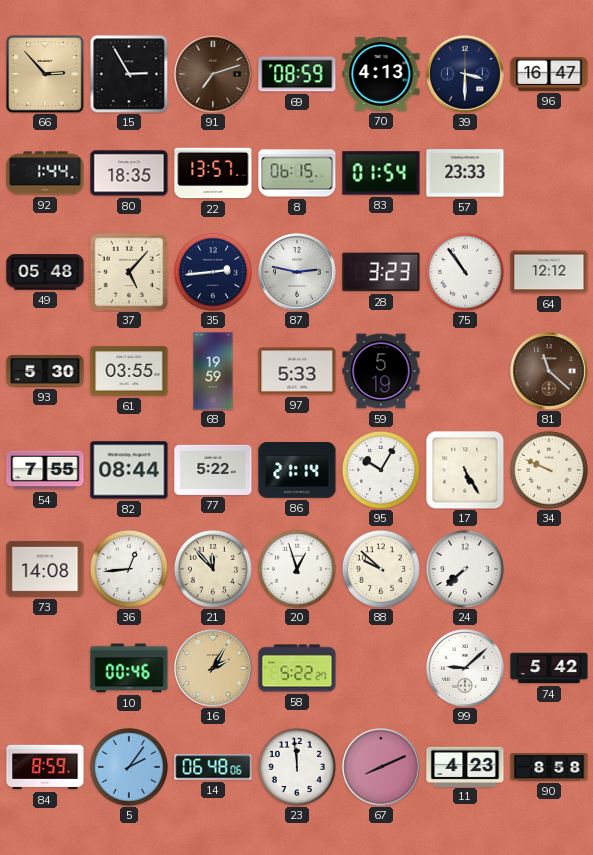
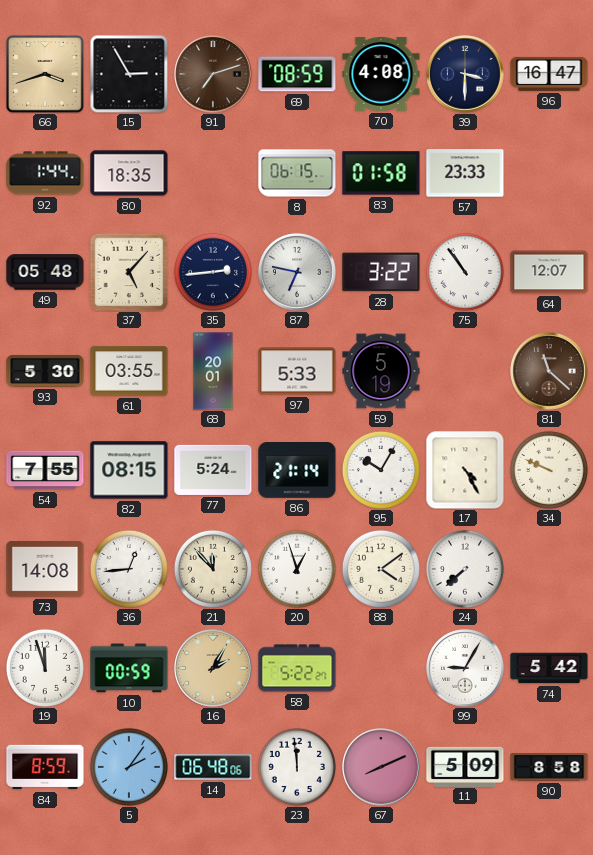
66: 2:53 -> 3:42
70: 4:13 -> 4:08
22: 13:57 -> none
83: 01:54 -> 01:58
87: 2:47 -> 6:47
28: 3:23 -> 3:22
64: 12:12 -> 12:07
68: 19:59 -> 20:01
82: 08:44 -> 08:15
77: 5:22 -> 5:24
17: 5:25 -> 4:25
88: 9:52 -> 4:09
19: none -> 11:57
10: 00:46 -> 00:59
99: 9:08 -> 9:05
11: 4:23 -> 5:09
